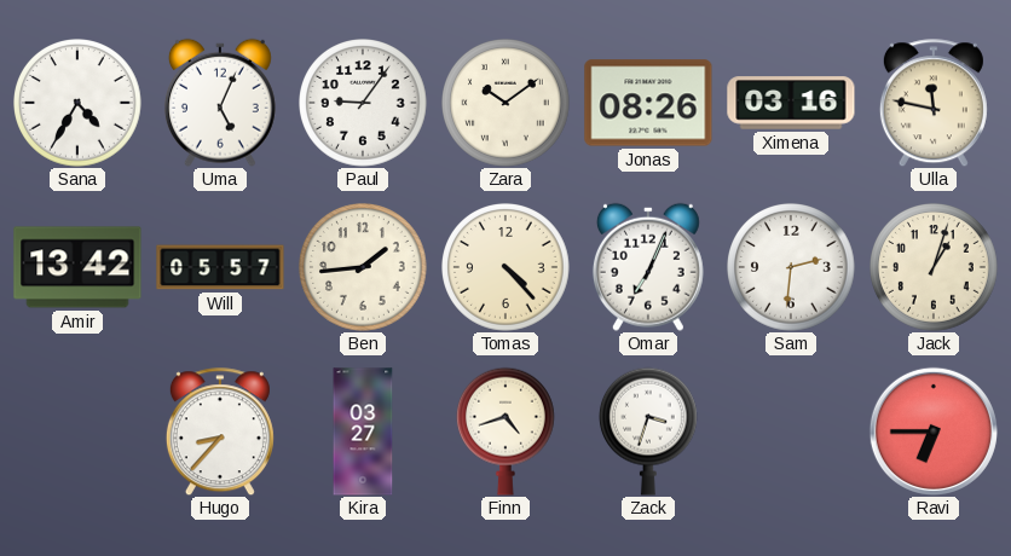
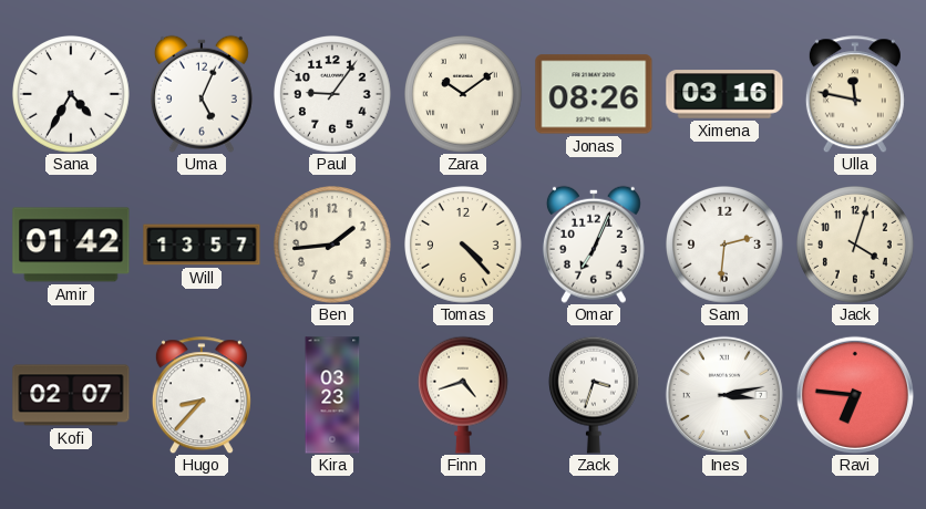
Amir: 13:42 -> 01:42
Will: 05:57 -> 13:57
Jack: 1:03 -> 4:03
Kofi: none -> 02:07
Kira: 03:27 -> 03:23
Ines: none -> 3:13
Ravi: 6:45 -> 6:46
